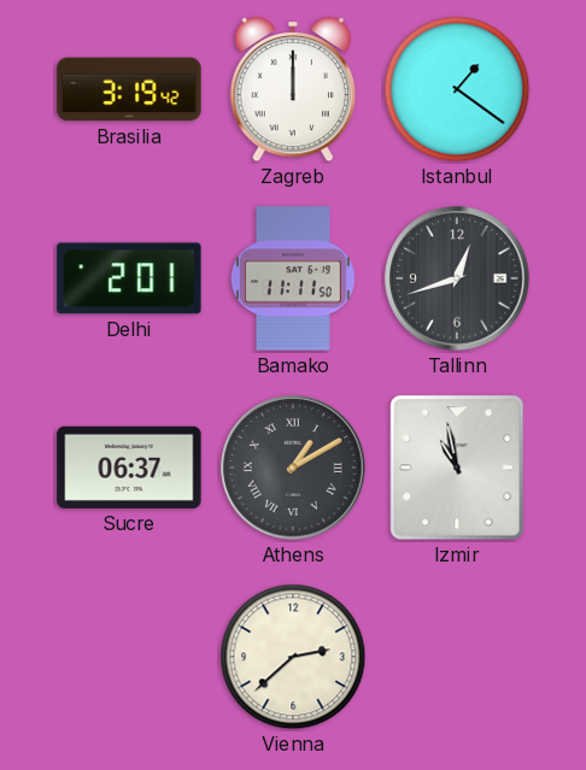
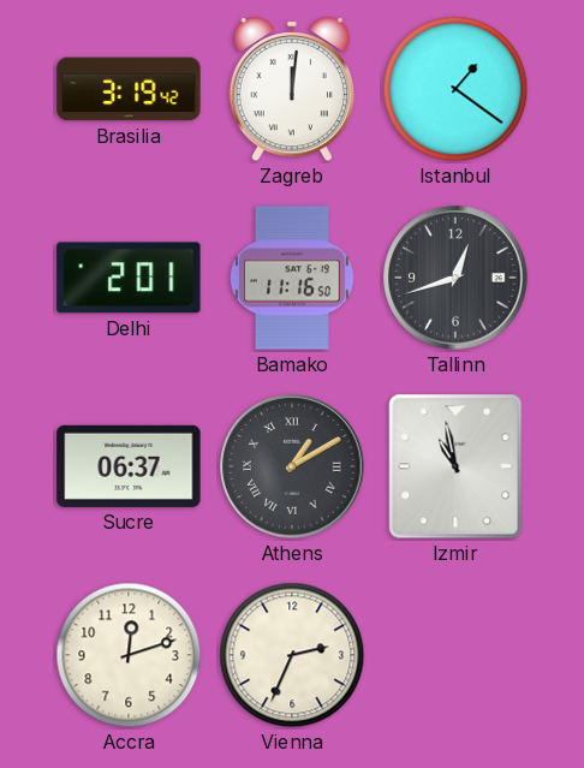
Zagreb: 12:00 -> 12:01
Bamako: 11:11 -> 11:16
Accra: none -> 12:12
Vienna: 2:38 -> 2:34
